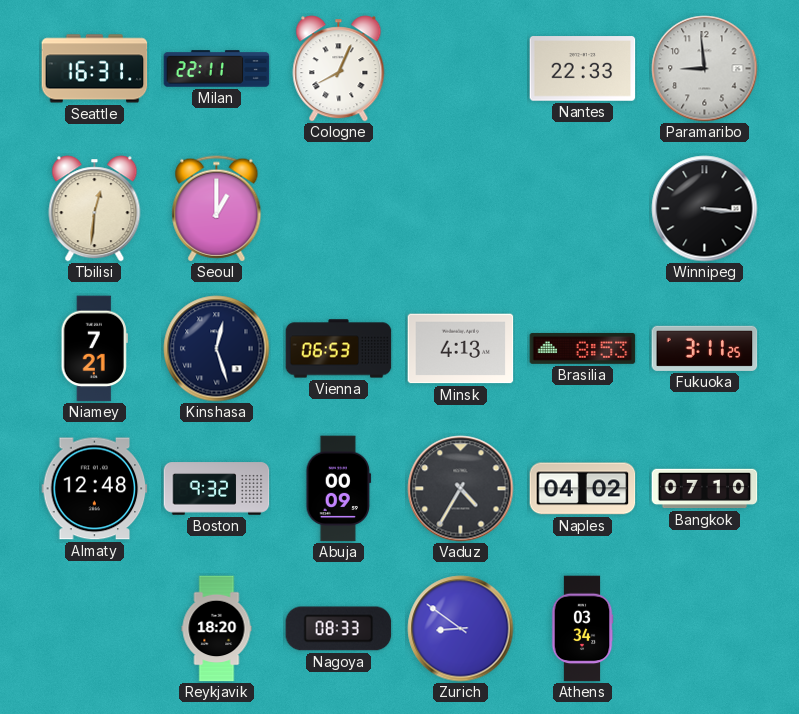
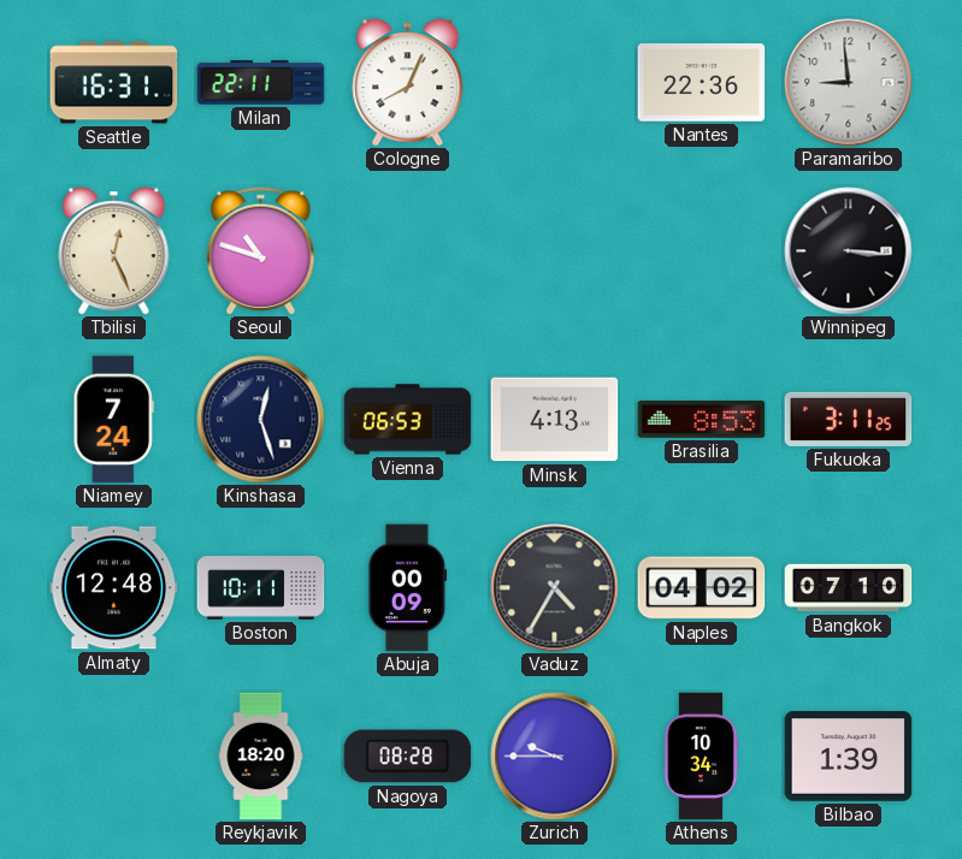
Nantes: 22:33 -> 22:36
Tbilisi: 12:31 -> 12:26
Seoul: 1:00 -> 10:48
Niamey: 7:21 -> 7:24
Boston: 9:32 -> 10:11
Nagoya: 08:33 -> 08:28
Zurich: 8:51 -> 9:45
Athens: 03:34 -> 10:34
Bilbao: none -> 1:39
